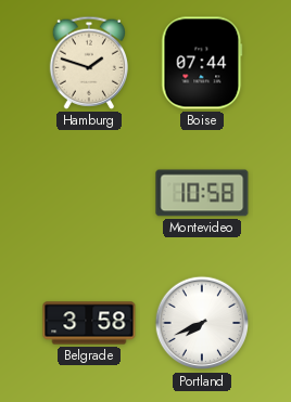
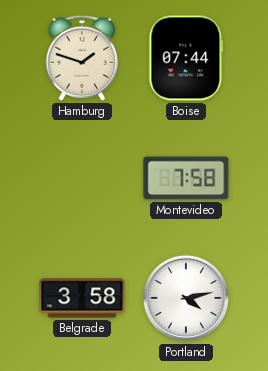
Montevideo: 10:58 -> 7:58
Portland: 7:41 -> 4:13
